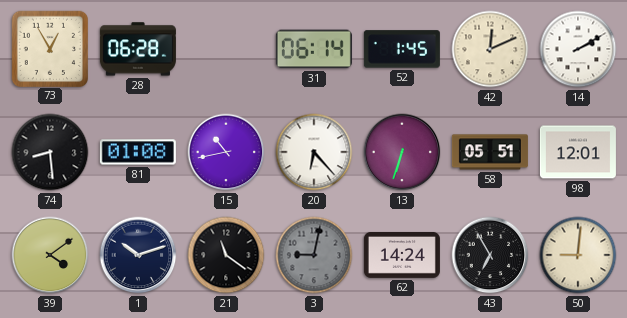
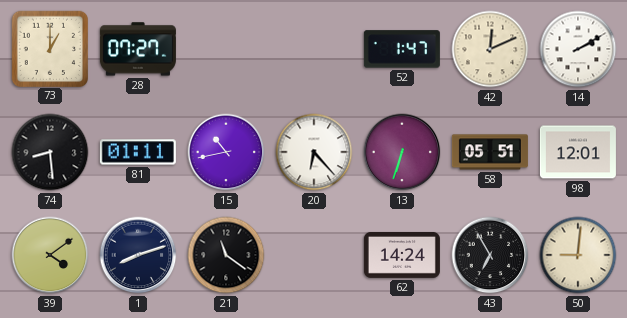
73: 12:55 -> 1:00
28: 06:28 -> 07:27
31: 06:14 -> none
52: 1:45 -> 1:47
81: 01:08 -> 01:11
1: 10:12 -> 8:12
3: 9:02 -> none
